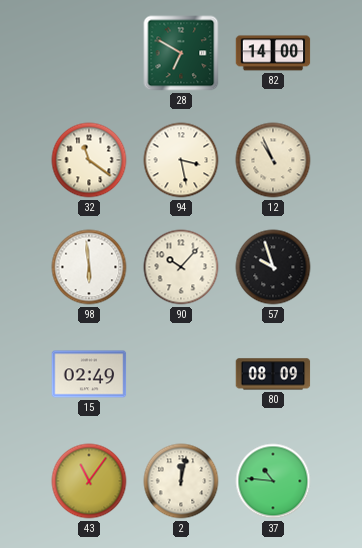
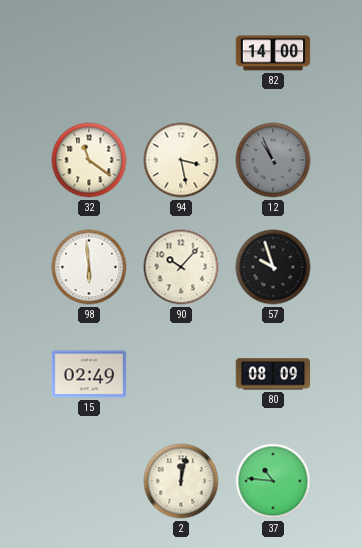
28: 6:50 -> none
12 dial: cream -> grey
43: 11:06 -> none
